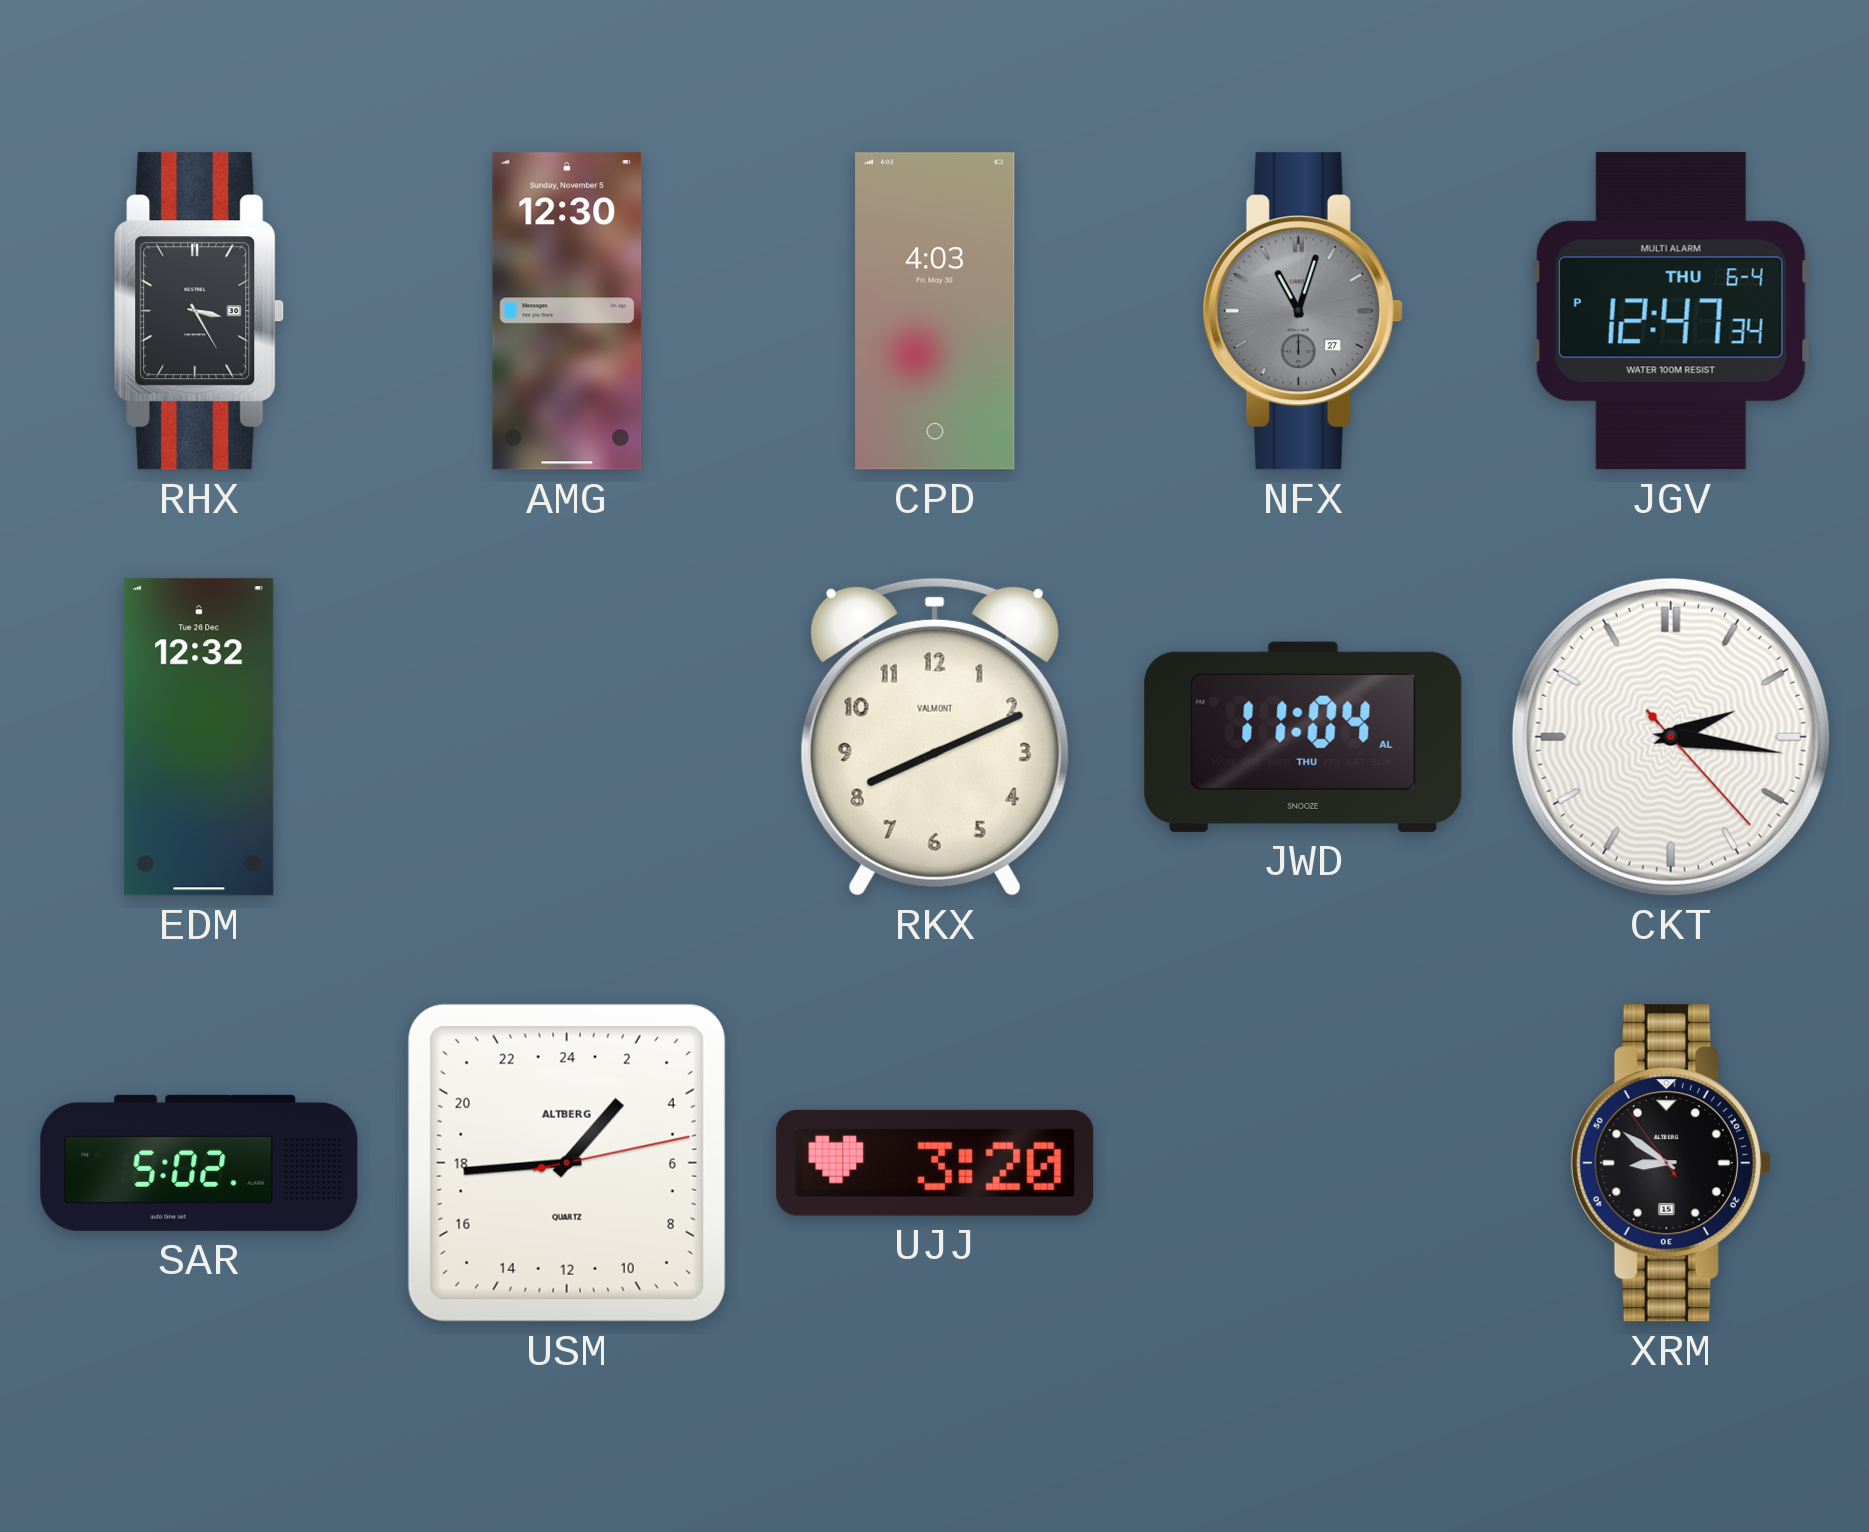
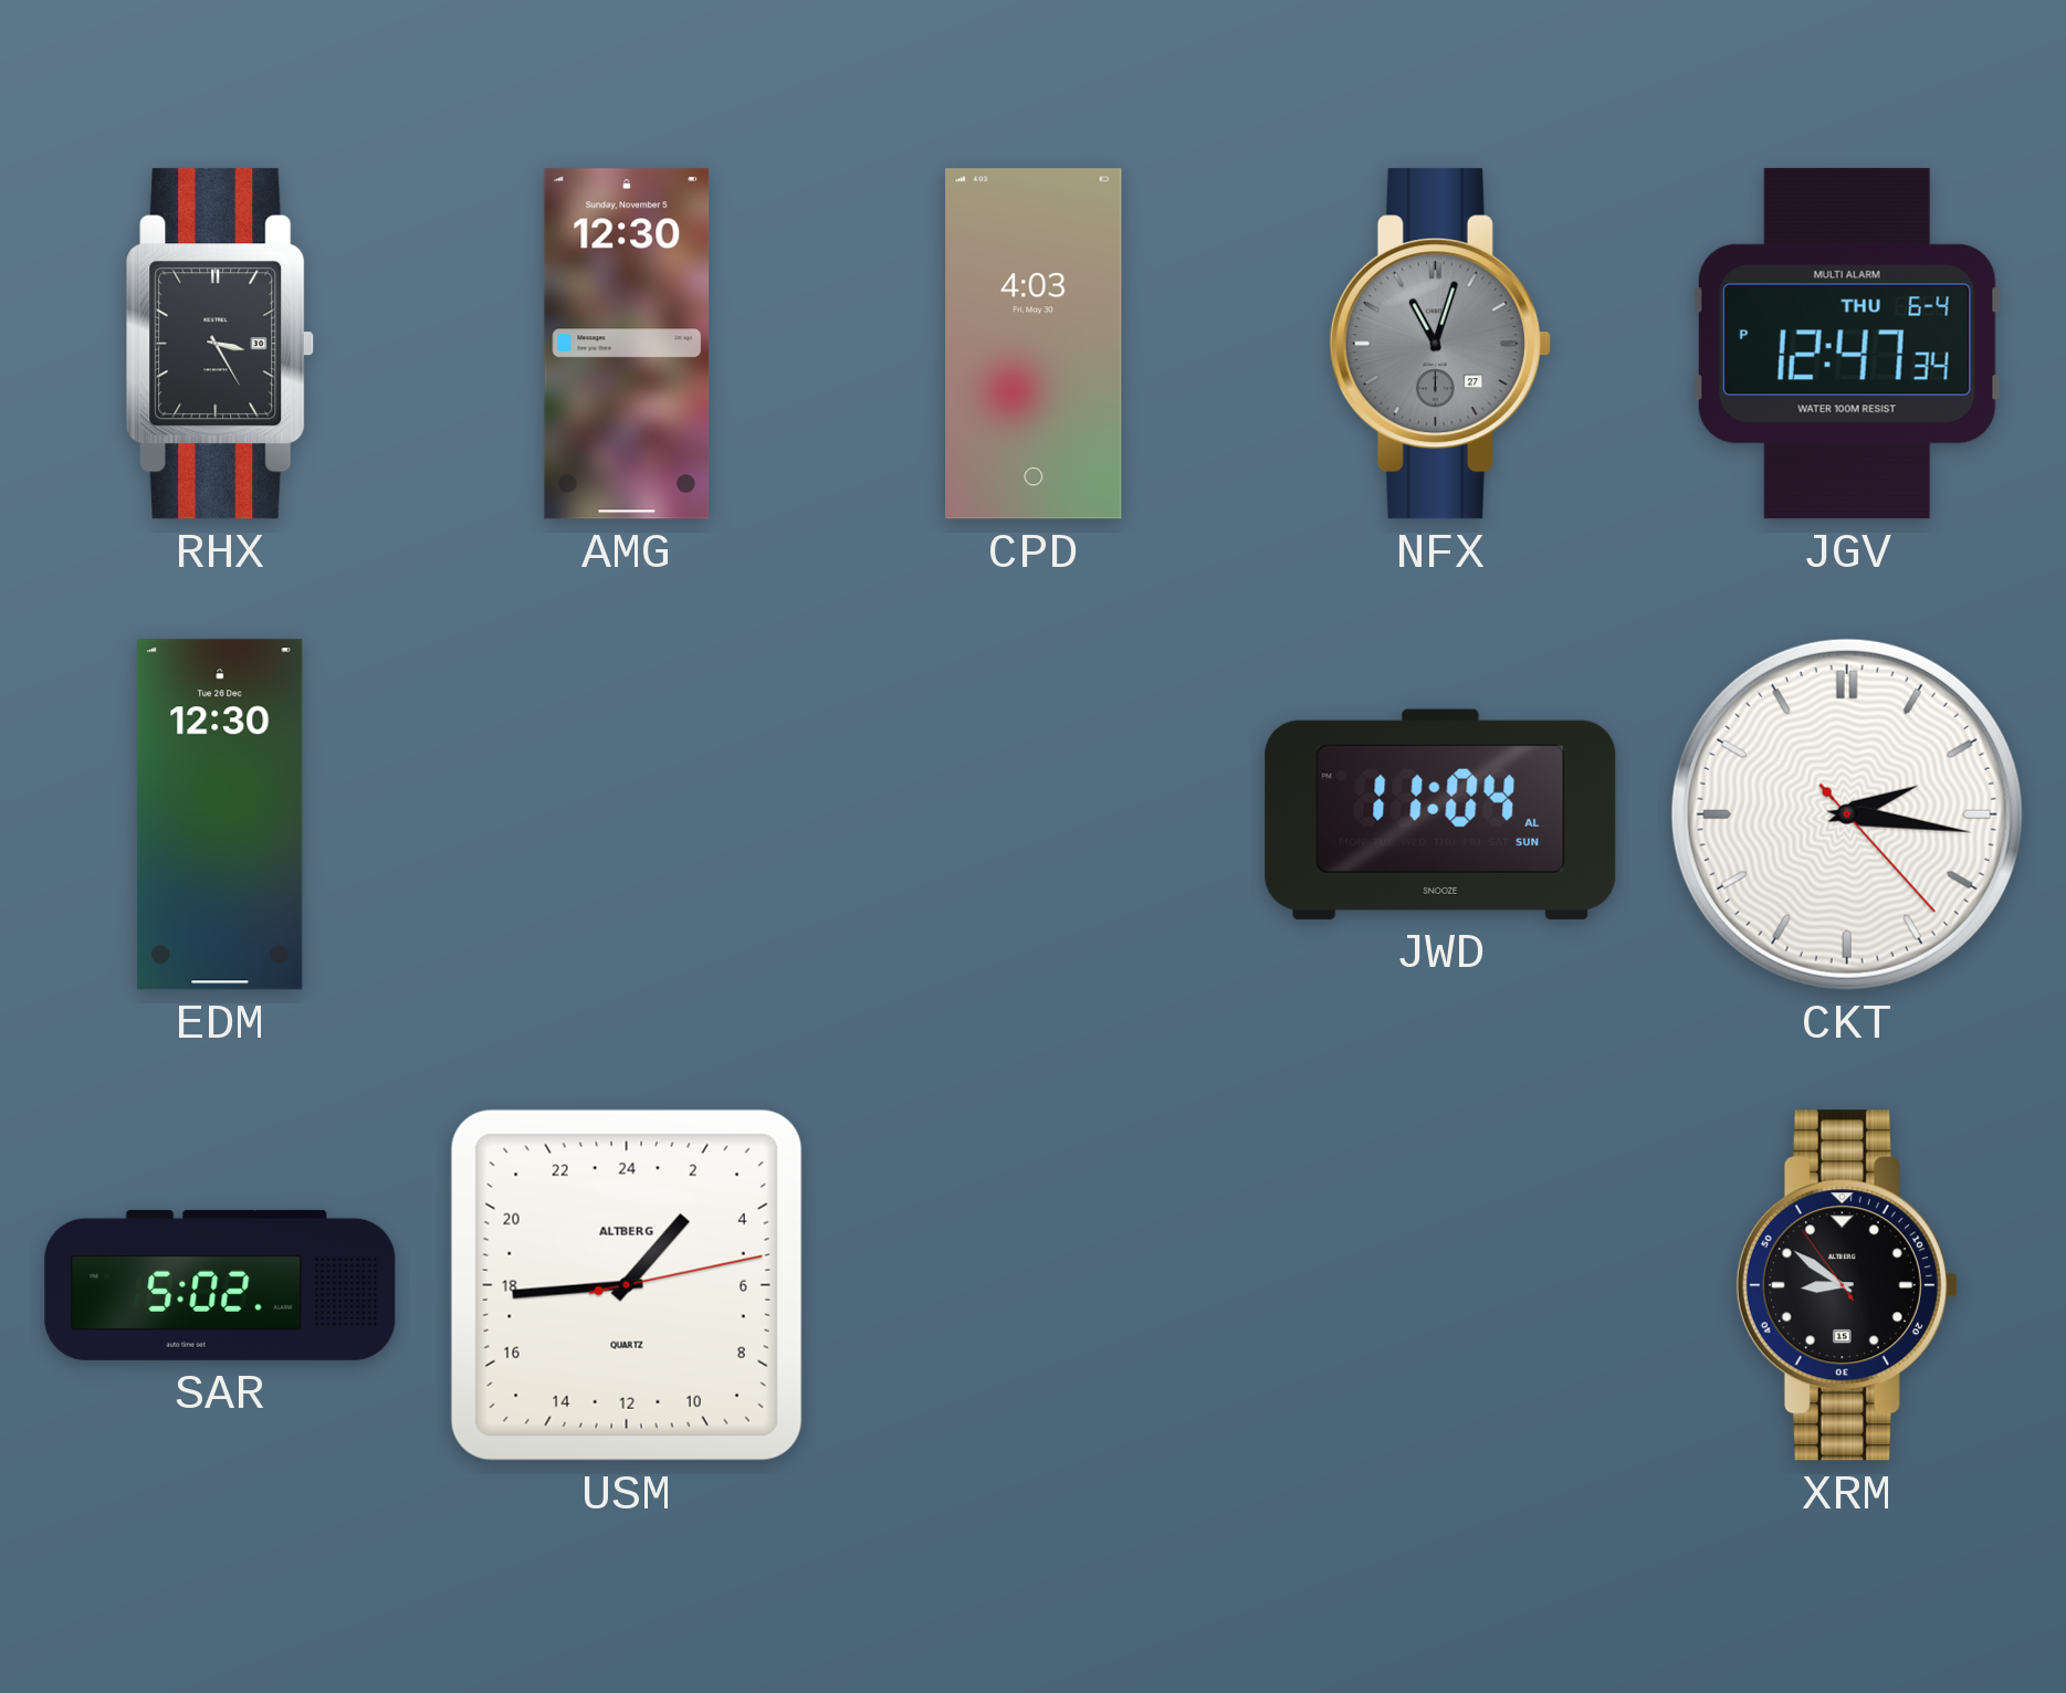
EDM: 12:32 -> 12:30
RKX: 8:11 -> none
JWD date: THU -> SUN
UJJ: 3:20 -> none
